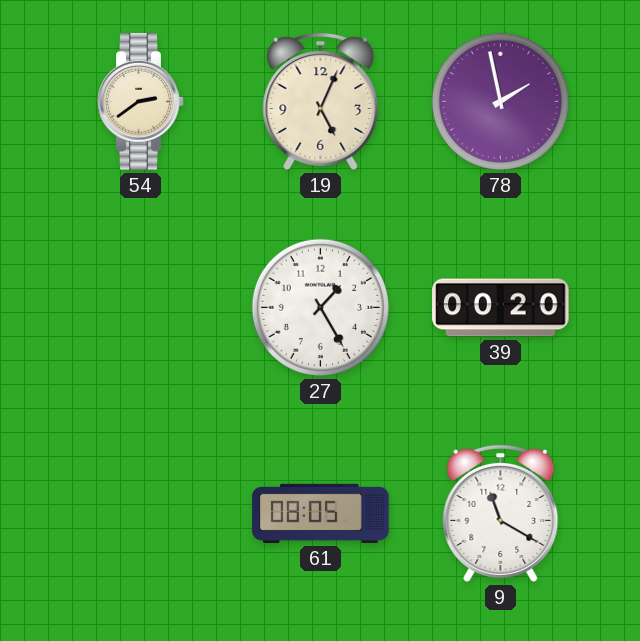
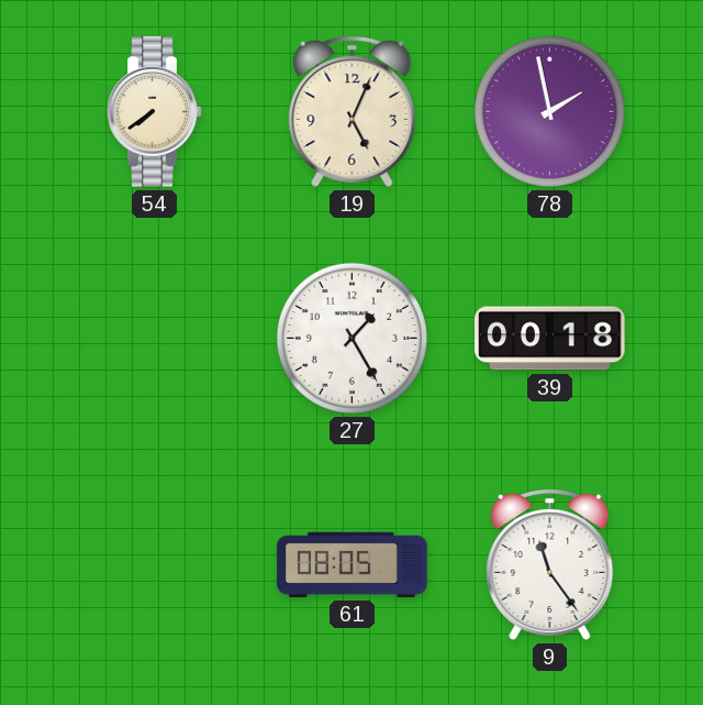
54: 2:39 -> 7:39
39: 00:20 -> 00:18
9: 11:20 -> 11:24
